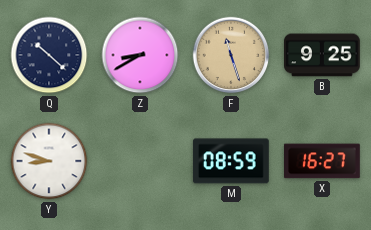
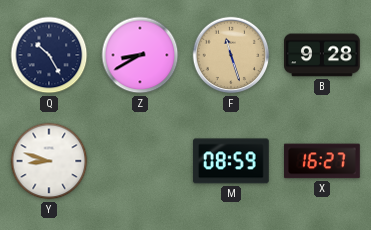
Q: 10:22 -> 10:25
B: 9:25 -> 9:28
